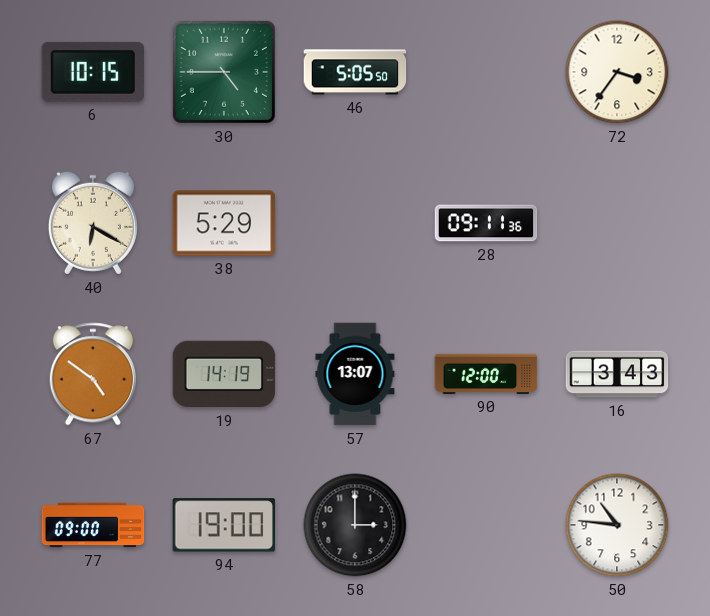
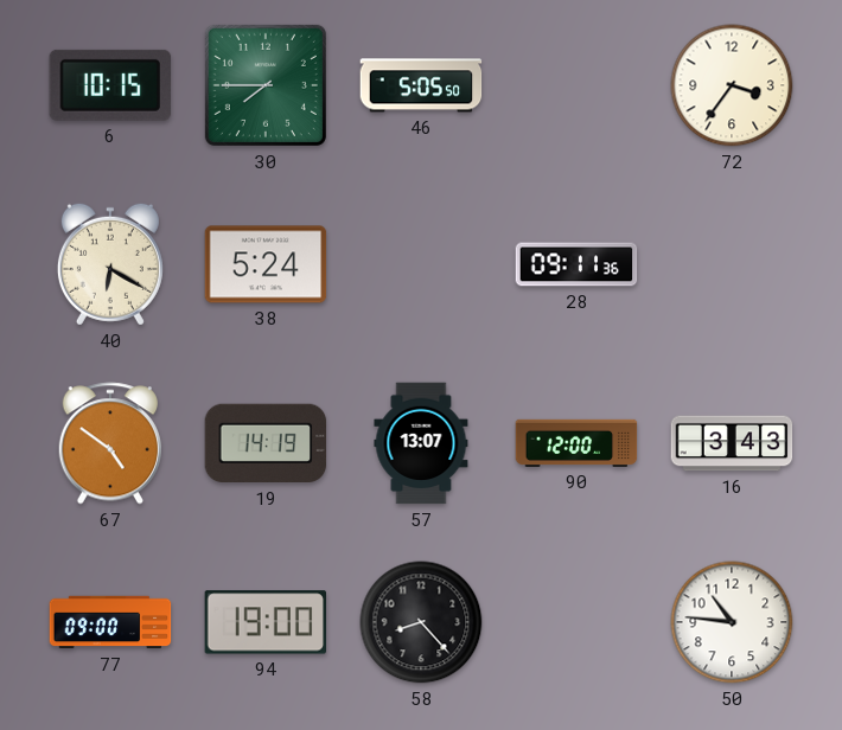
30: 4:45 -> 7:45
38: 5:29 -> 5:24
58: 3:00 -> 8:23
